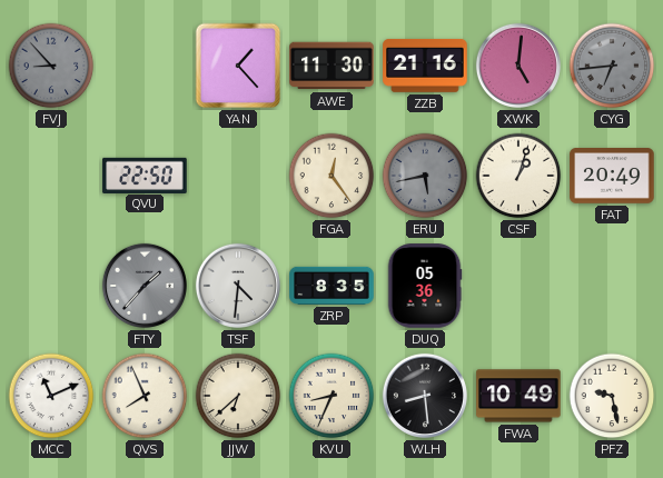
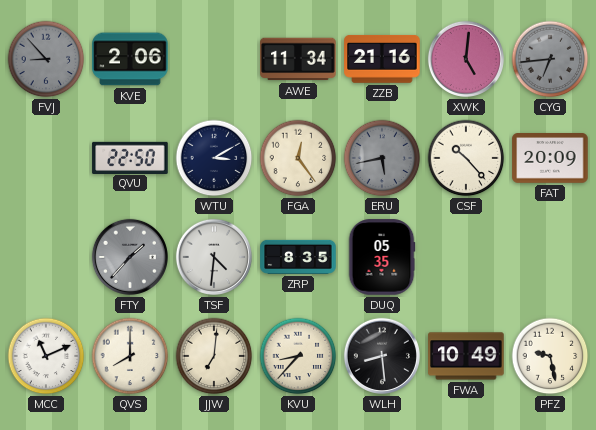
KVE: none -> 2:06
YAN: 1:23 -> none
AWE: 11:30 -> 11:34
WTU: none -> 3:10
CSF: 1:03 -> 10:23
FAT: 20:49 -> 20:09
DUQ: 05:36 -> 05:35
QVS: 7:56 -> 8:00
JJW: 6:38 -> 7:01
KVU: 8:34 -> 8:37
